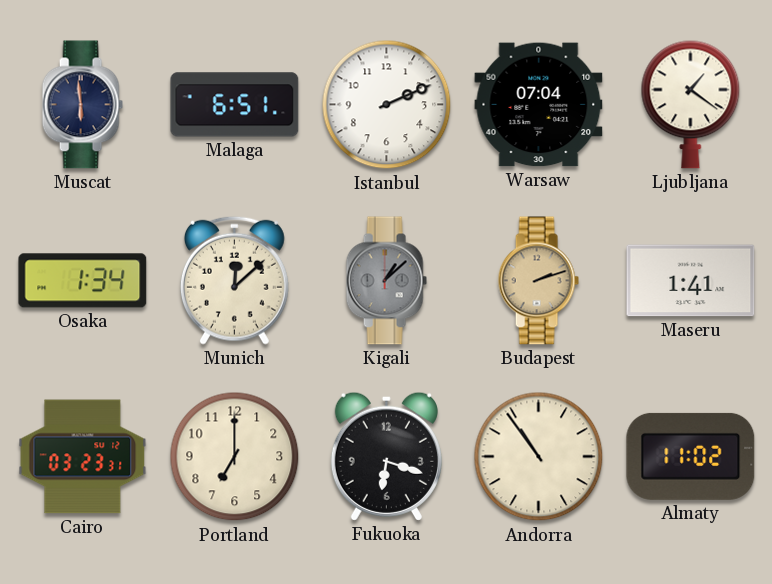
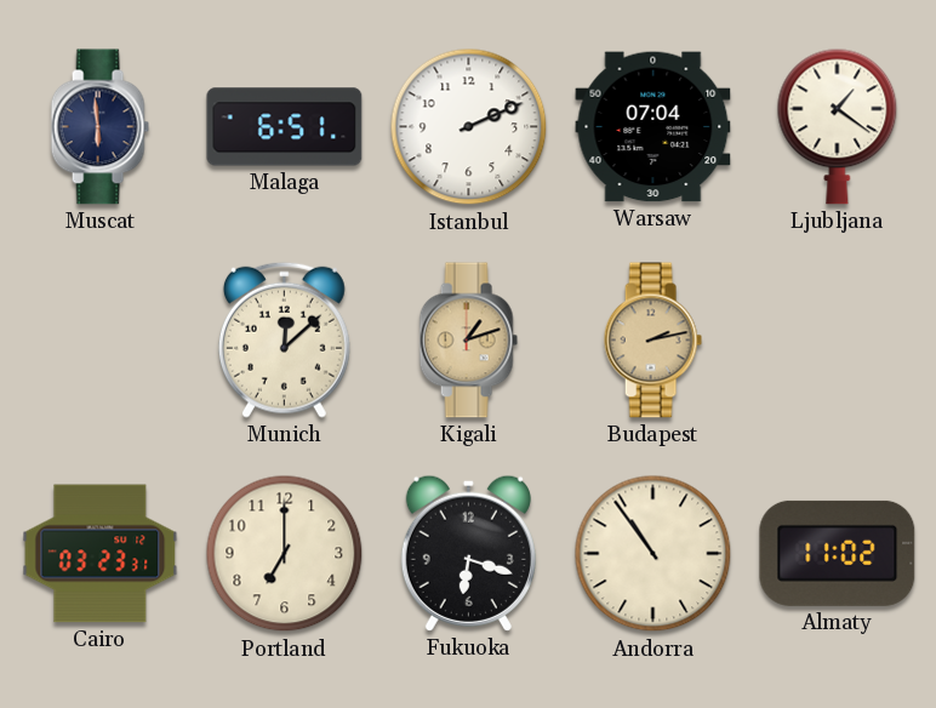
Osaka: 1:34 -> none
Kigali: 1:08 -> 1:12
Kigali dial: grey -> champagne
Budapest: 2:12 -> 2:13
Maseru: 1:41 -> none
